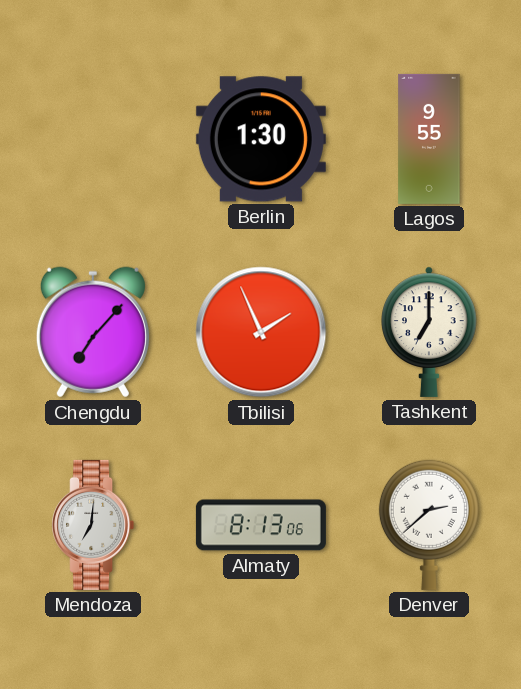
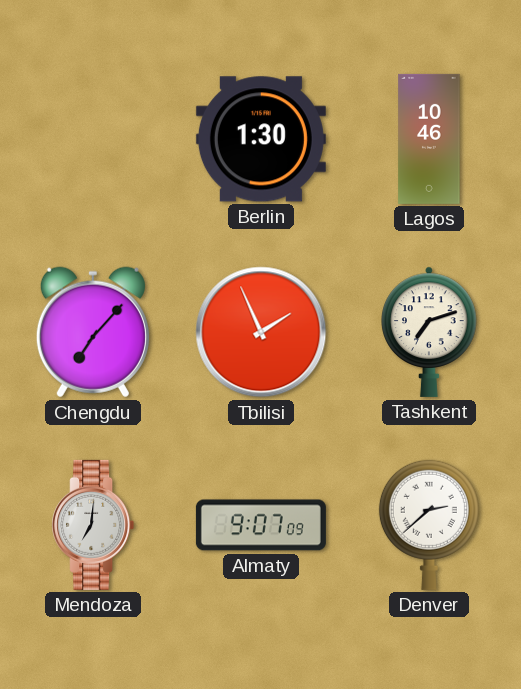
Lagos: 9:55 -> 10:46
Tashkent: 7:00 -> 7:12
Almaty: 8:13 -> 9:07
